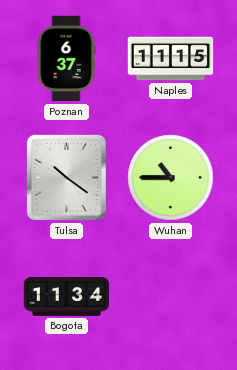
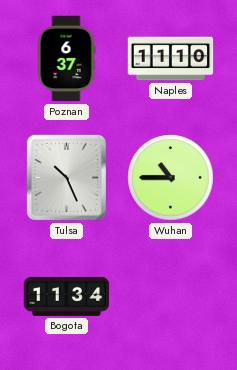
Naples: 11:15 -> 11:10
Tulsa: 10:21 -> 10:26
